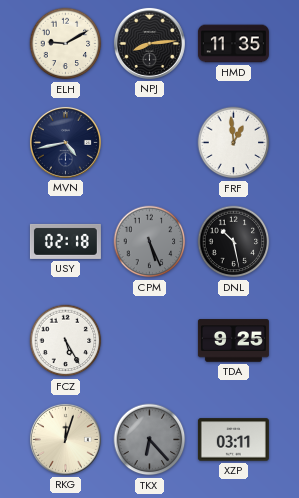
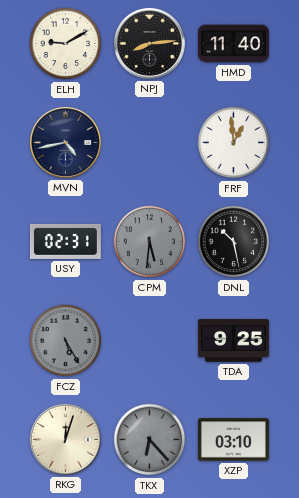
HMD: 11:35 -> 11:40
USY: 02:18 -> 02:31
CPM: 5:26 -> 5:31
FCZ dial: white -> grey
XZP: 03:11 -> 03:10
